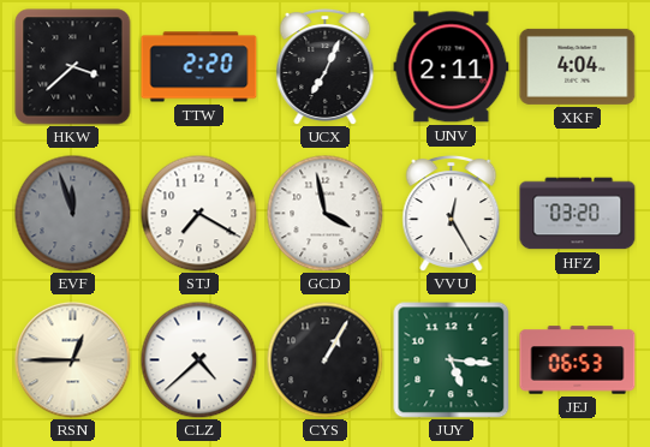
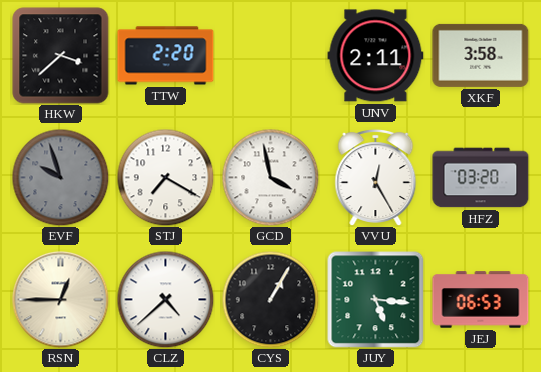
UCX: 7:04 -> none
XKF: 4:04 -> 3:58
EVF: 11:57 -> 9:57
